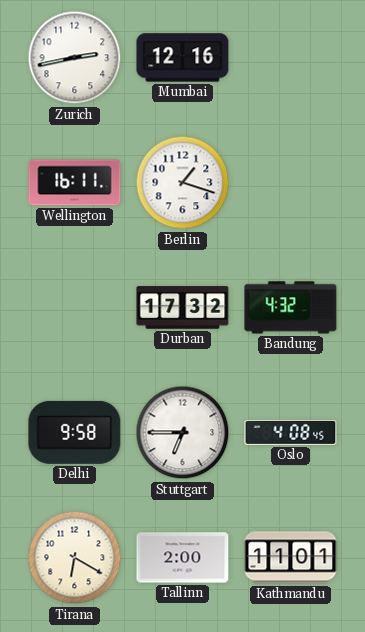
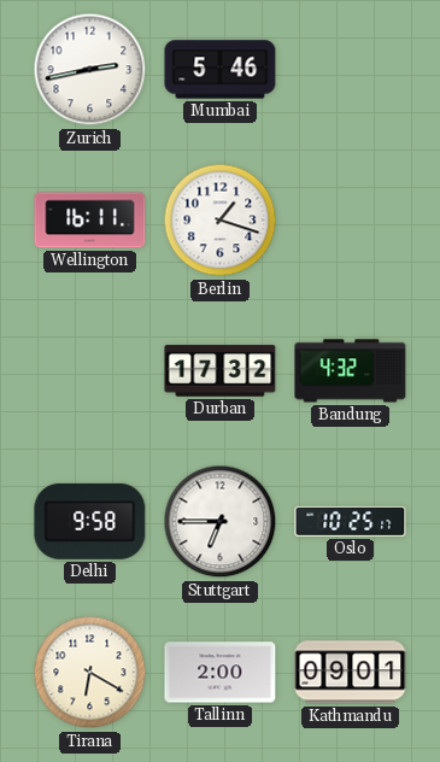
Mumbai: 12:16 -> 5:46
Oslo: 4:08 -> 10:25
Kathmandu: 11:01 -> 09:01
